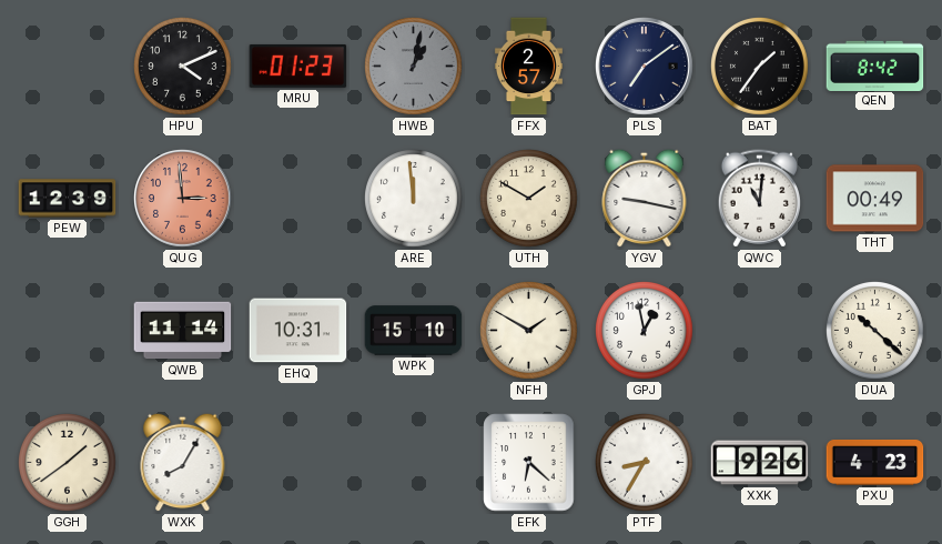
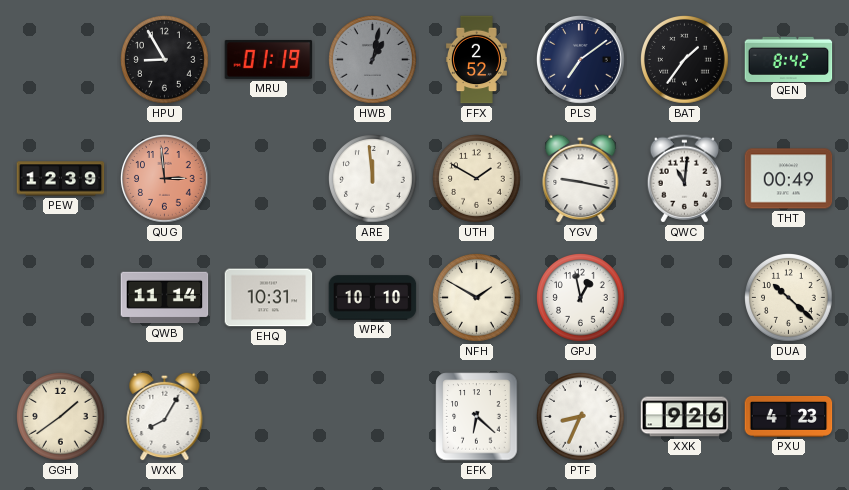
HPU: 4:11 -> 8:55
MRU: 01:23 -> 01:19
FFX: 2:57 -> 2:52
WPK: 15:10 -> 10:10
PTF: 8:35 -> 8:34
